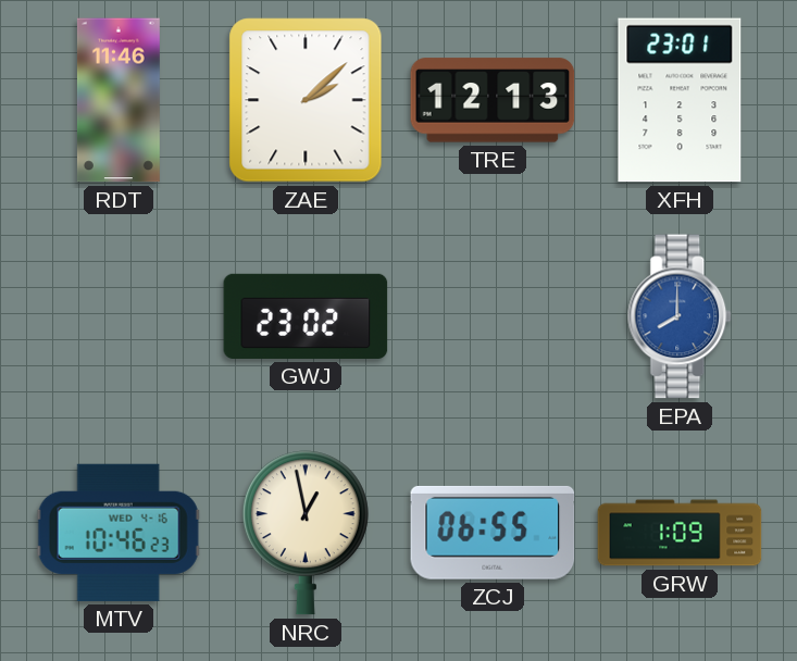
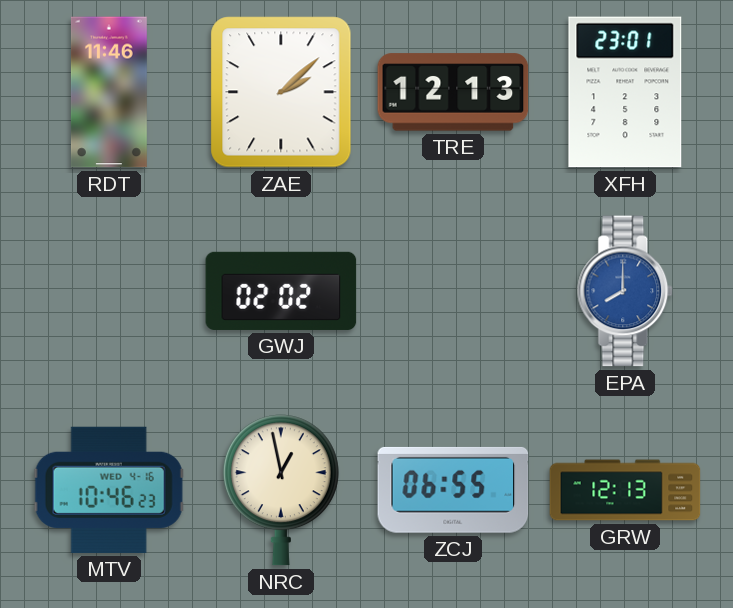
GWJ: 23:02 -> 02:02
GRW: 1:09 -> 12:13
